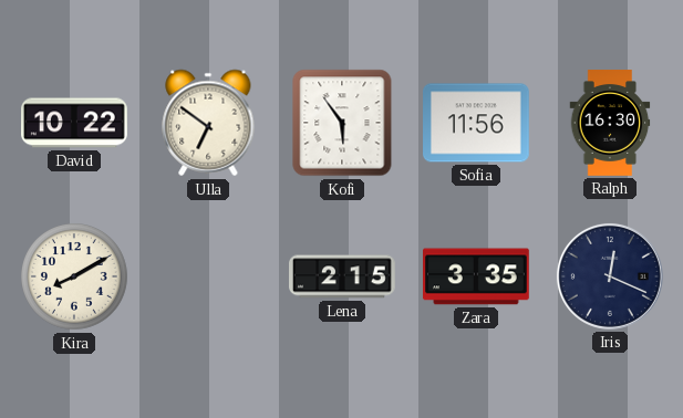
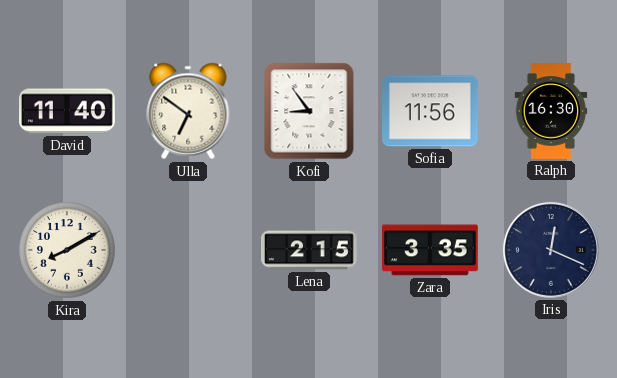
David: 10:22 -> 11:40
Kofi: 5:54 -> 8:54
